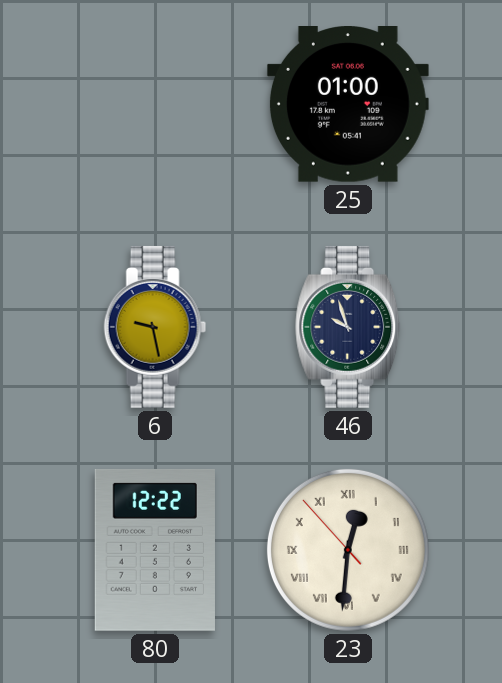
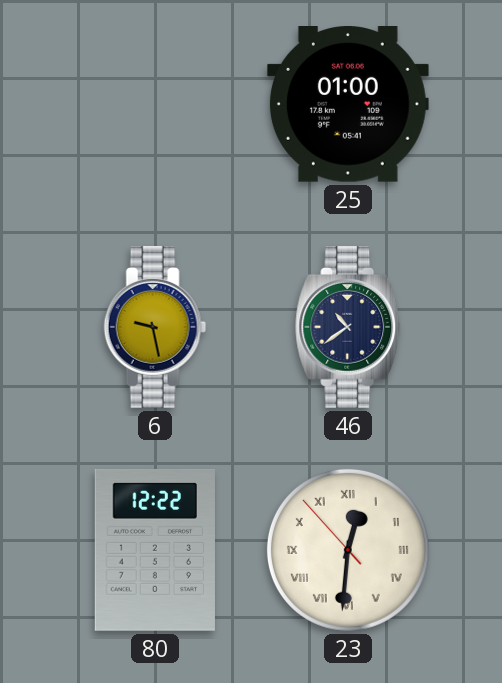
46: 9:57 -> 10:39
